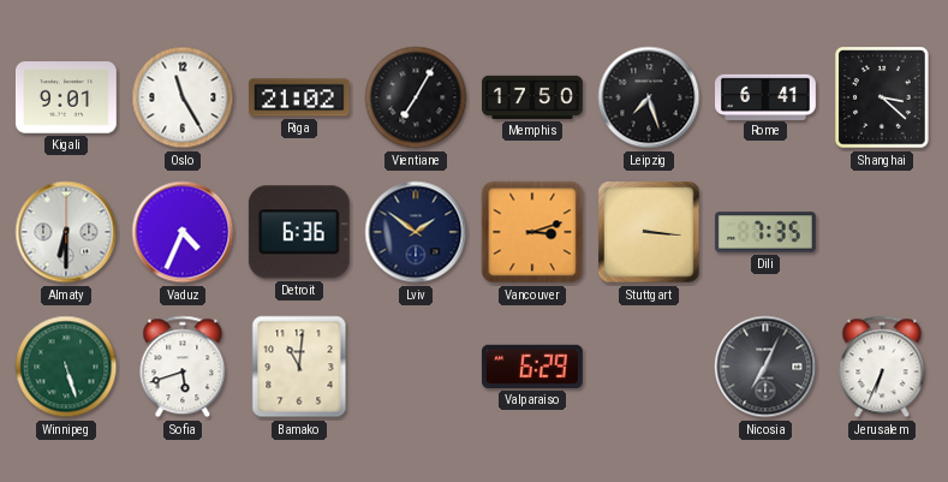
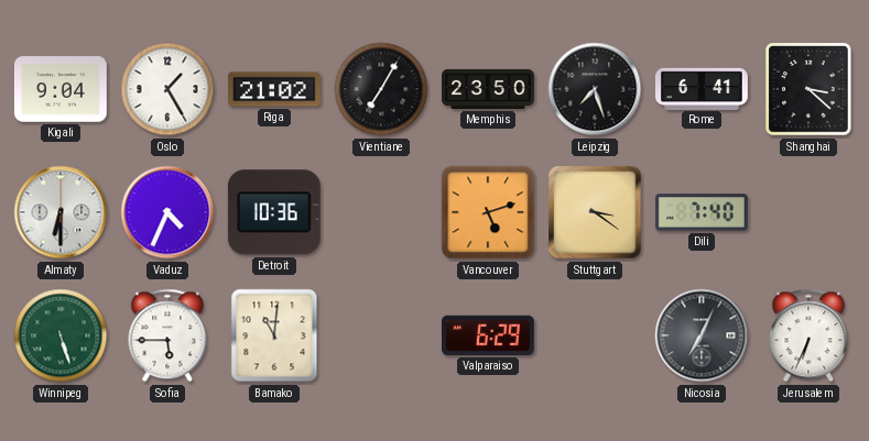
Kigali: 9:01 -> 9:04
Oslo: 11:25 -> 1:25
Memphis: 17:50 -> 23:50
Detroit: 6:36 -> 10:36
Lviv: 1:51 -> none
Vancouver: 3:12 -> 5:12
Stuttgart: 3:16 -> 3:21
Dili: 7:35 -> 7:40
Sofia: 5:42 -> 5:45
